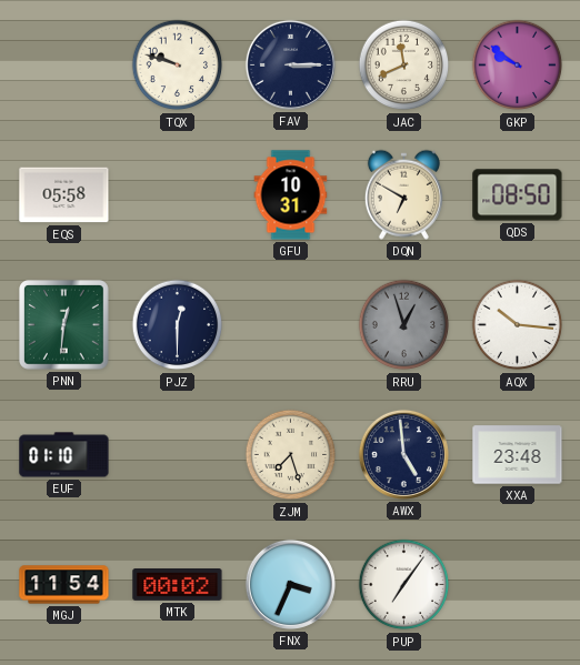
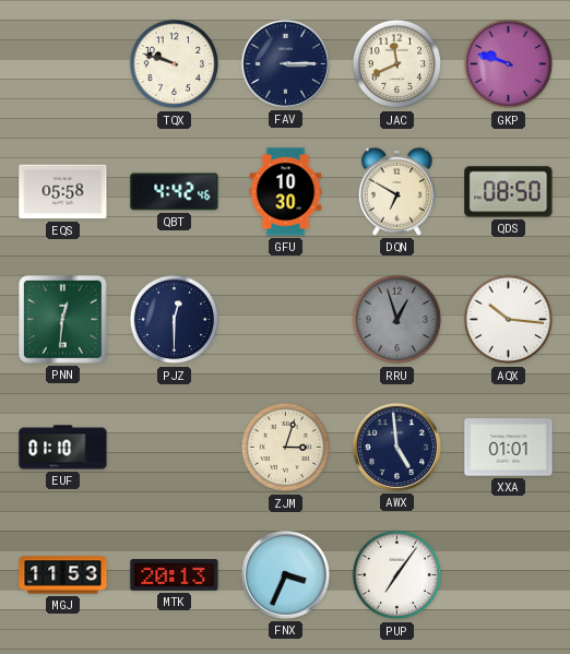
GKP: 9:51 -> 9:48
QBT: none -> 4:42
GFU: 10:31 -> 10:30
ZJM: 7:27 -> 3:03
XXA: 23:48 -> 01:01
MGJ: 11:54 -> 11:53
MTK: 00:02 -> 20:13
